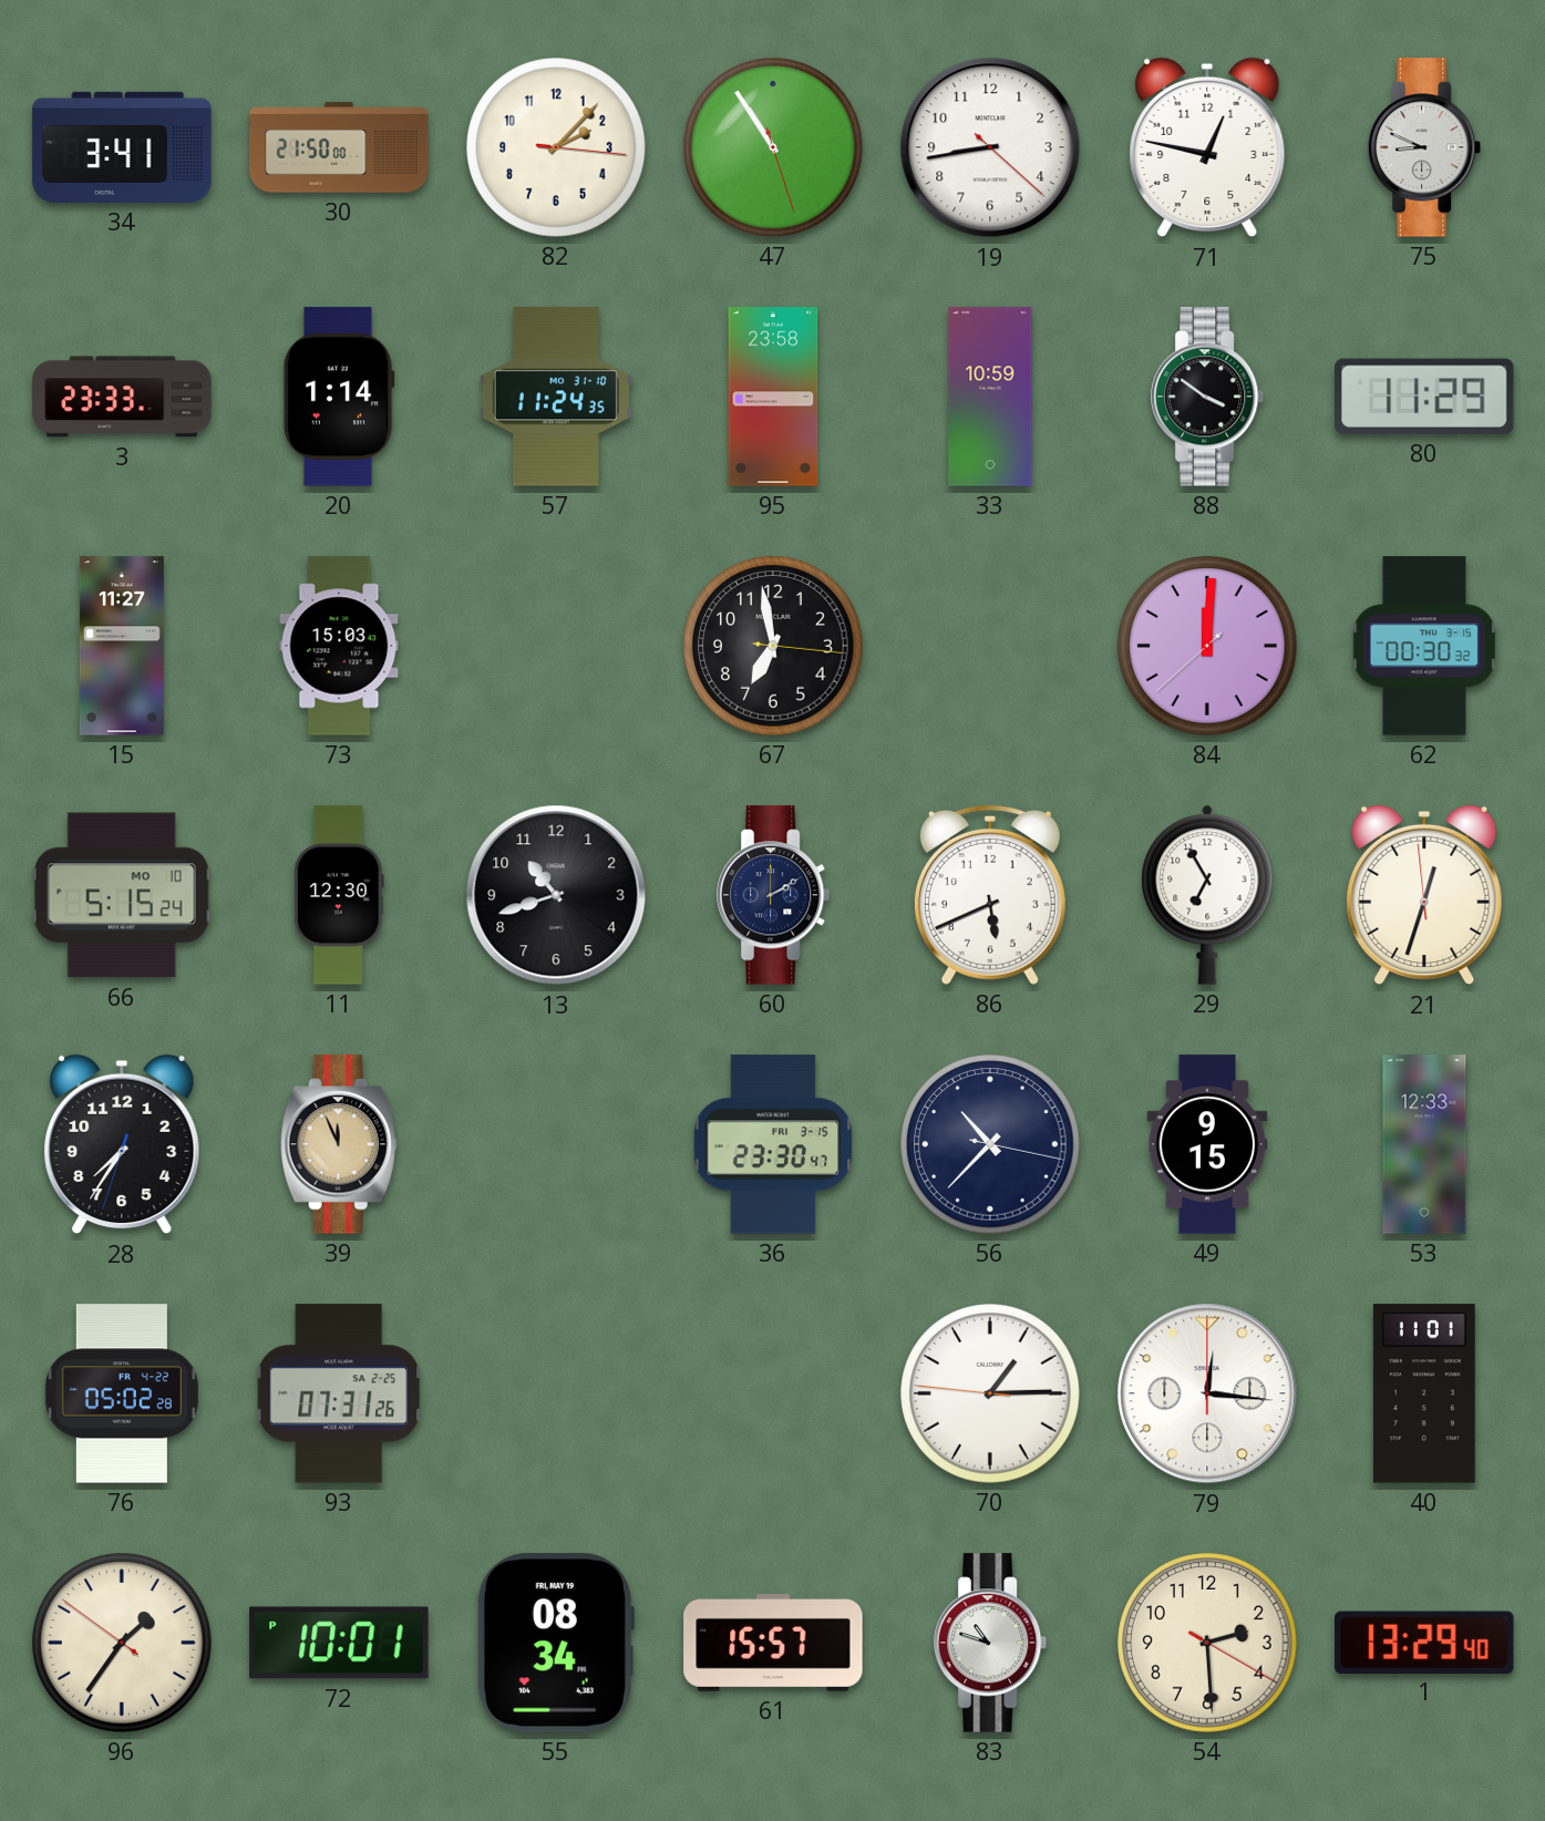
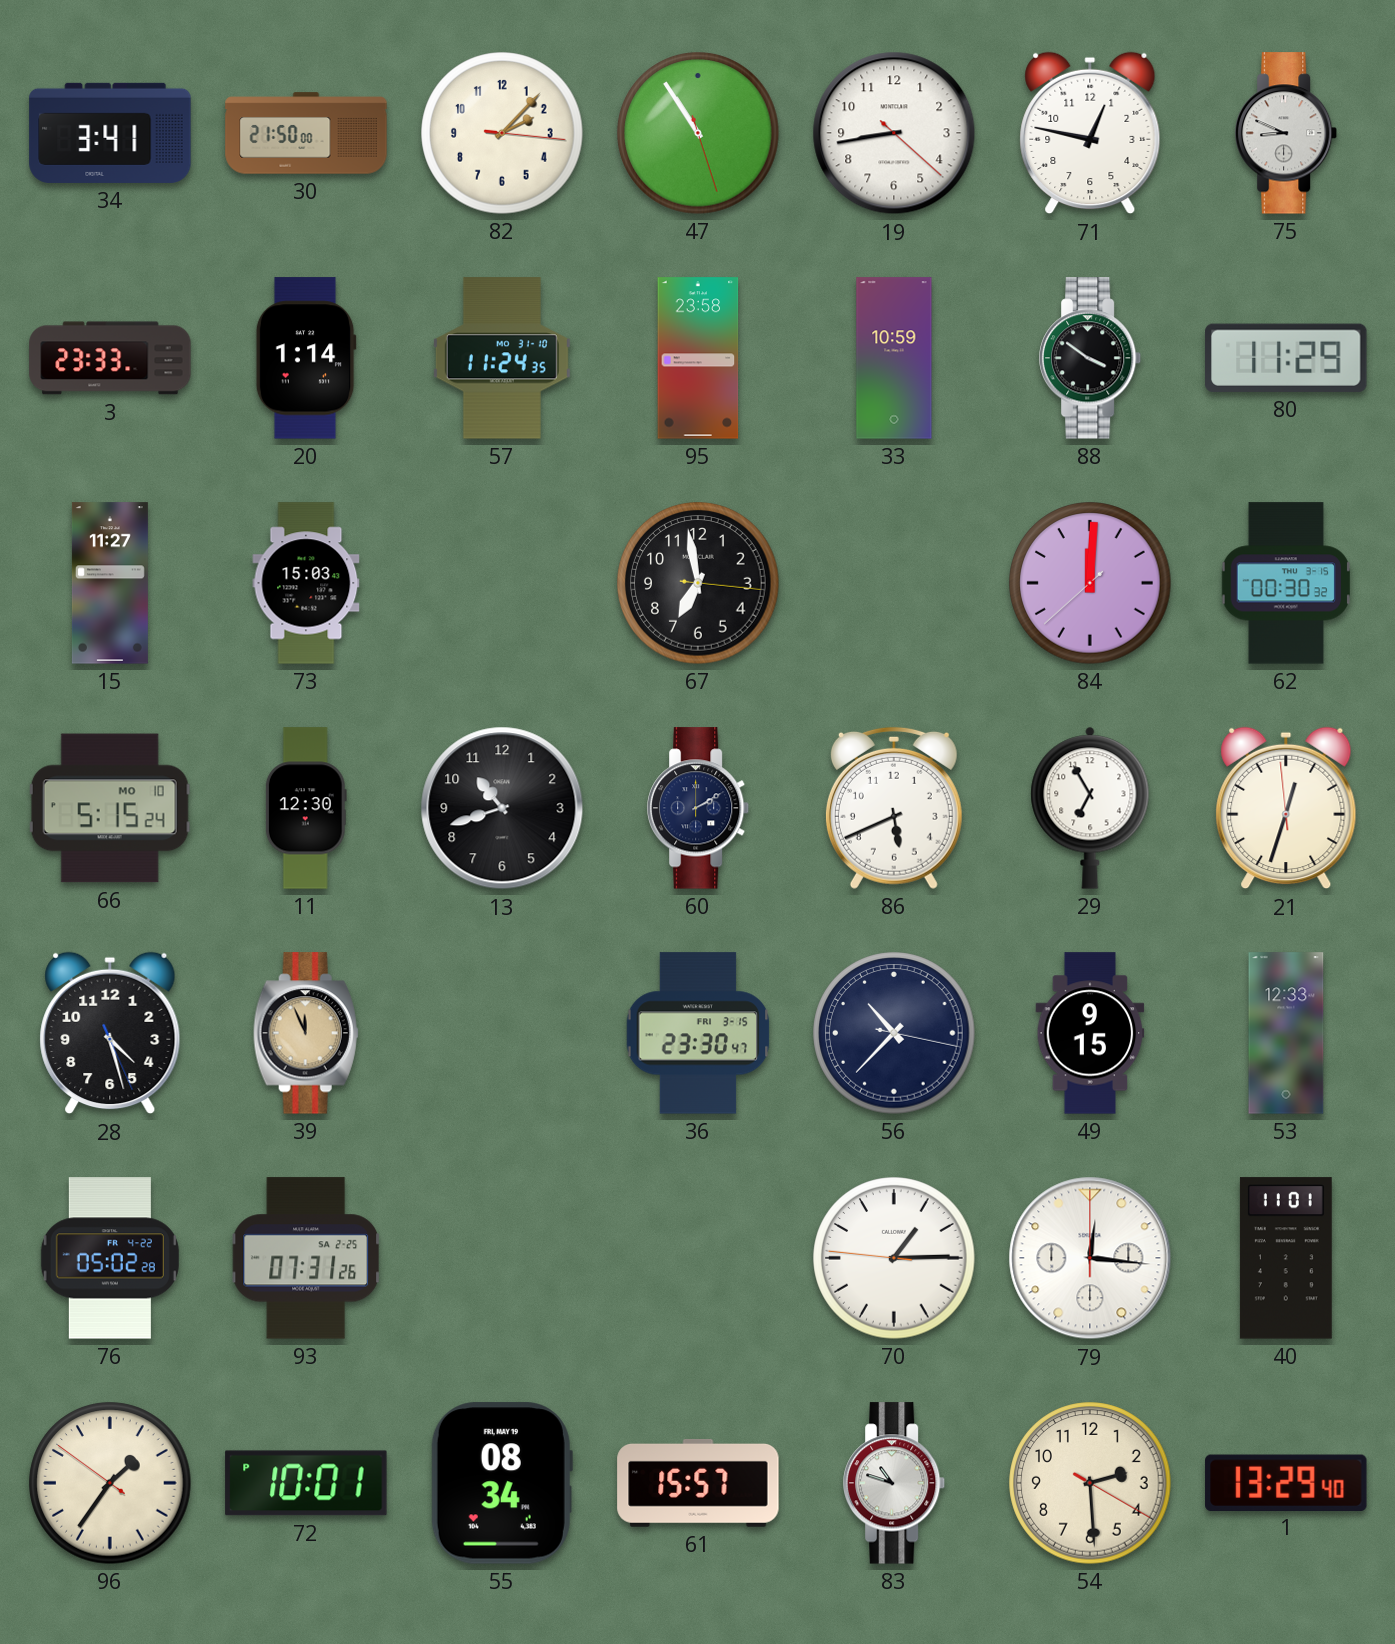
28: 7:35 -> 4:27
